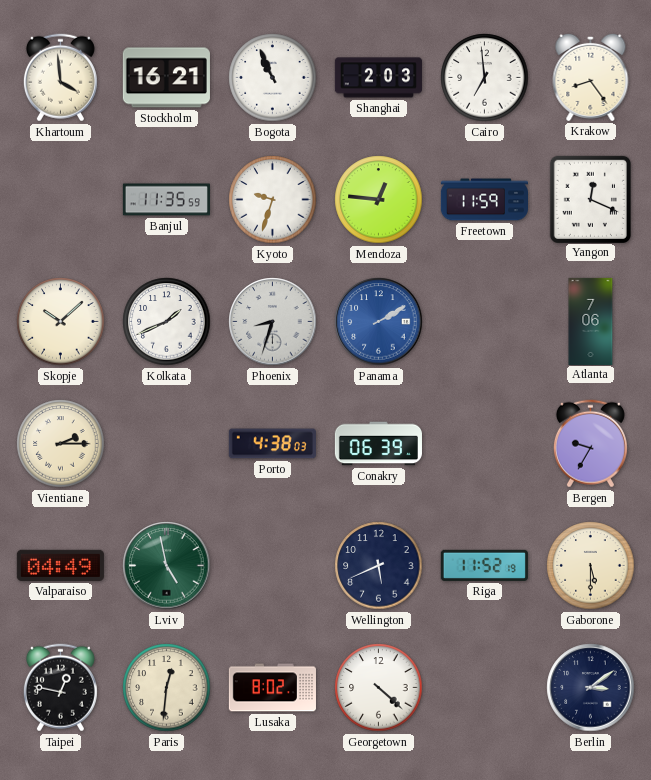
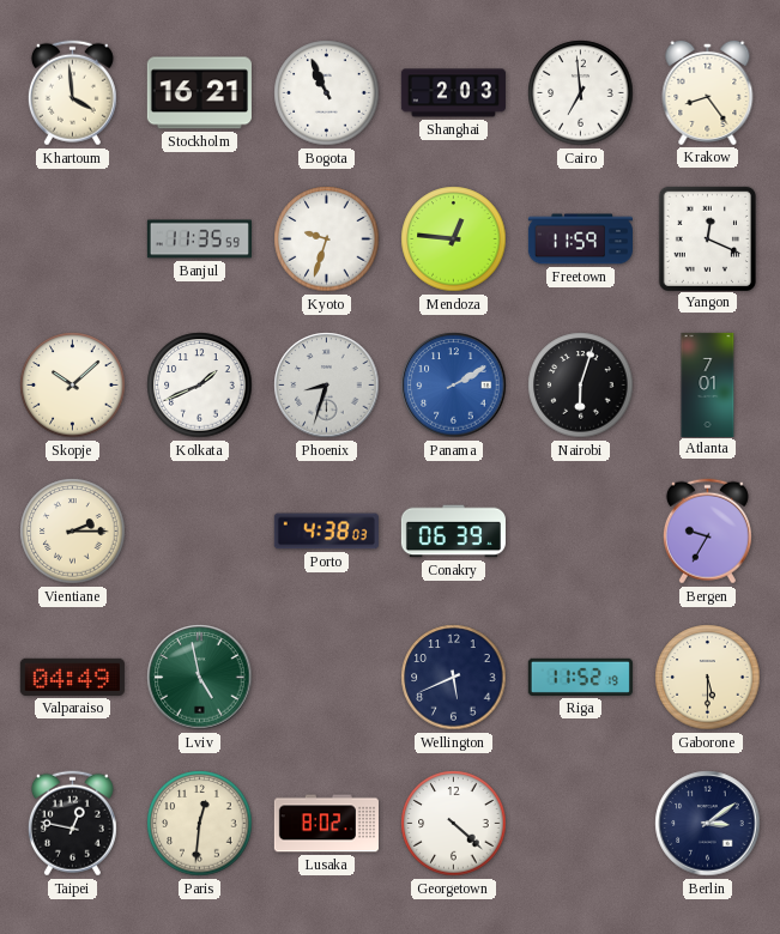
Nairobi: none -> 6:03
Atlanta: 7:06 -> 7:01
